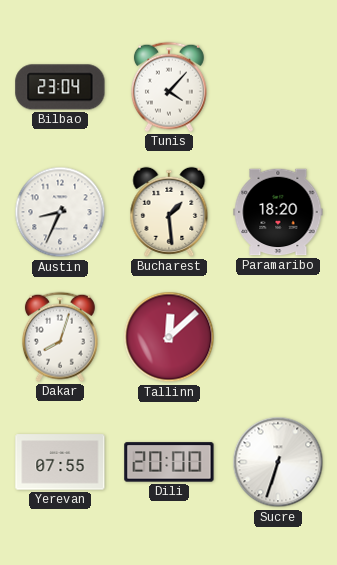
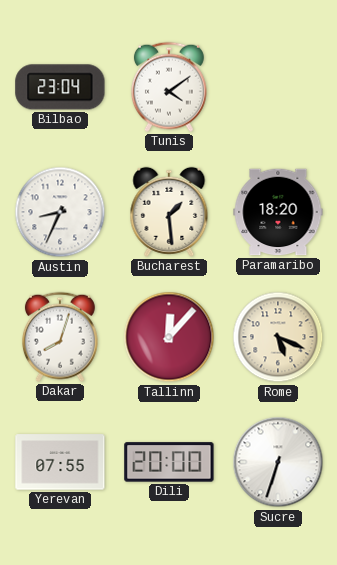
Tunis: 4:07 -> 4:09
Tallinn: 12:08 -> 12:07
Rome: none -> 5:19
